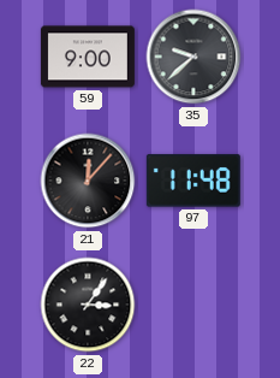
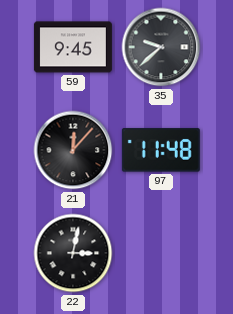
59: 9:00 -> 9:45
22: 3:06 -> 3:02
